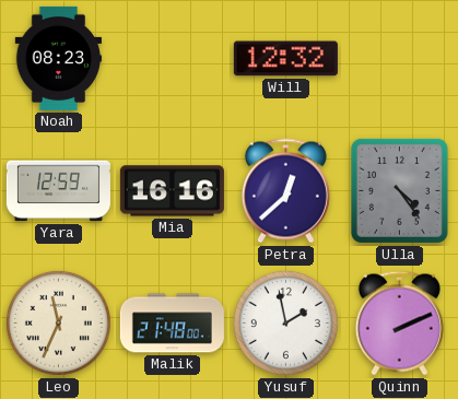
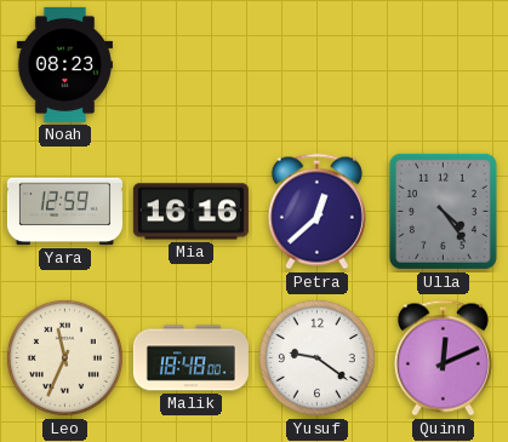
Will: 12:32 -> none
Malik: 21:48 -> 18:48
Yusuf: 1:58 -> 9:21
Quinn: 2:11 -> 12:11
